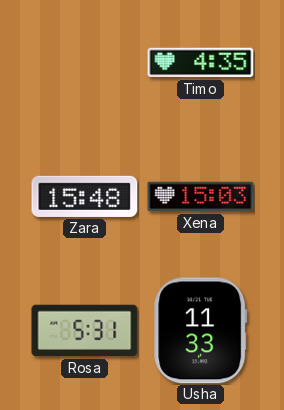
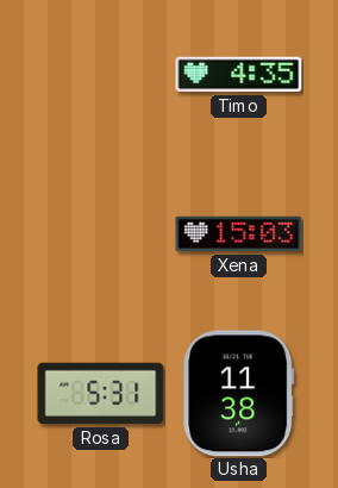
Zara: 15:48 -> none
Usha: 11:33 -> 11:38
